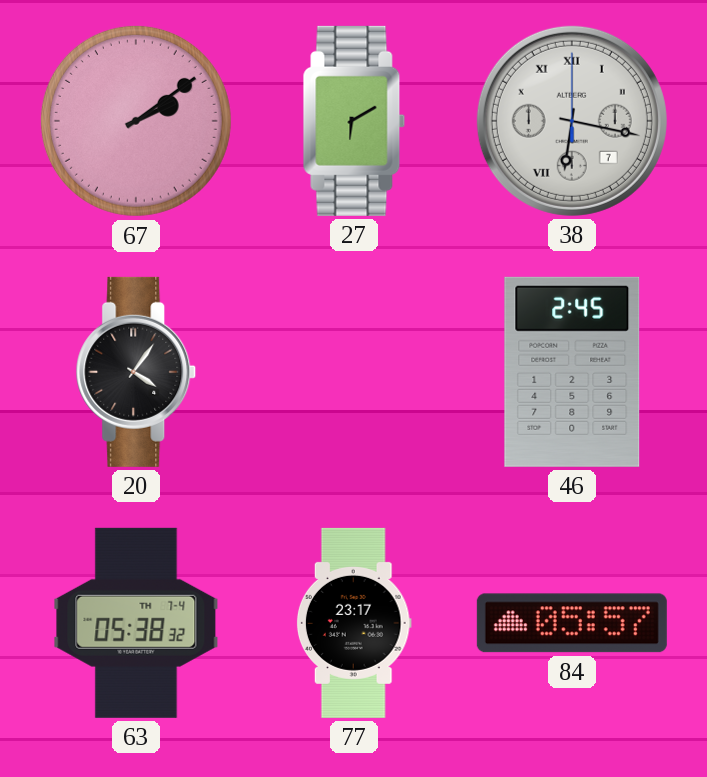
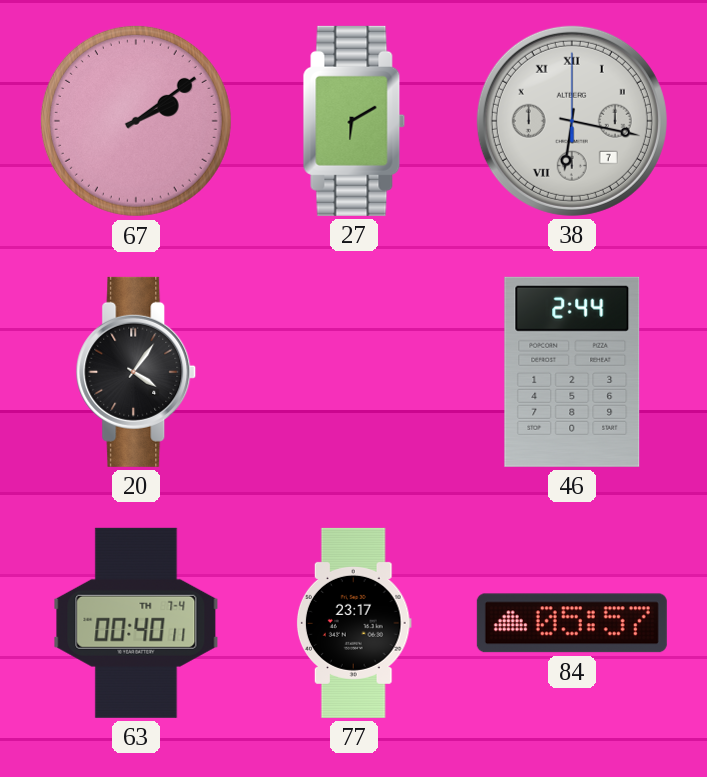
46: 2:45 -> 2:44
63: 05:38 -> 00:40
